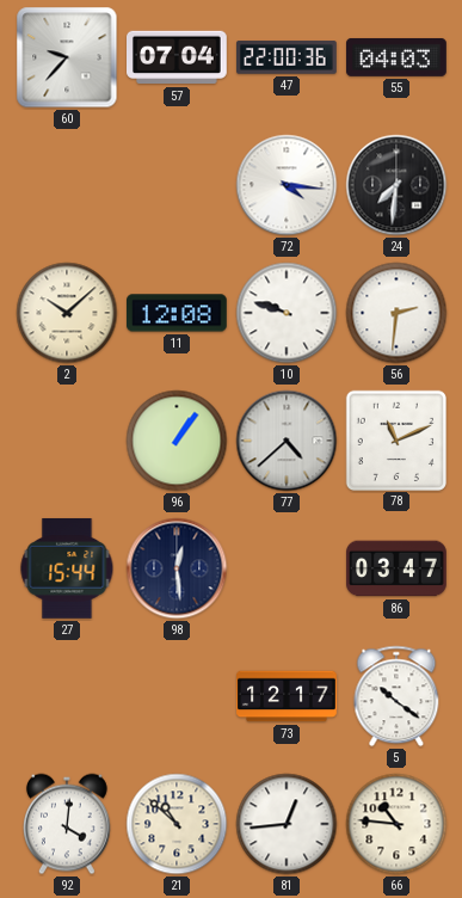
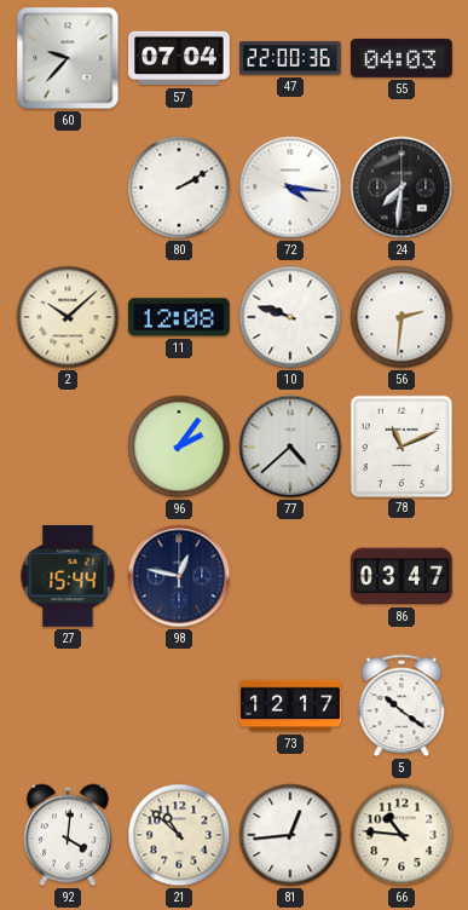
80: none -> 2:10
96: 1:06 -> 2:06
98: 12:29 -> 12:47
